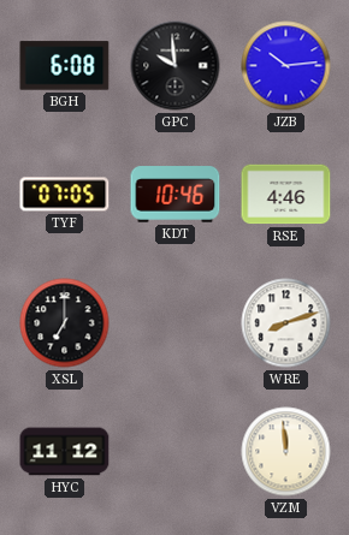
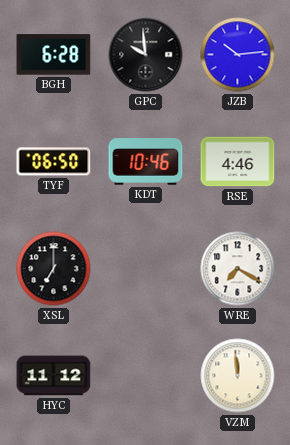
BGH: 6:08 -> 6:28
TYF: 07:05 -> 06:50
WRE: 8:12 -> 7:20
